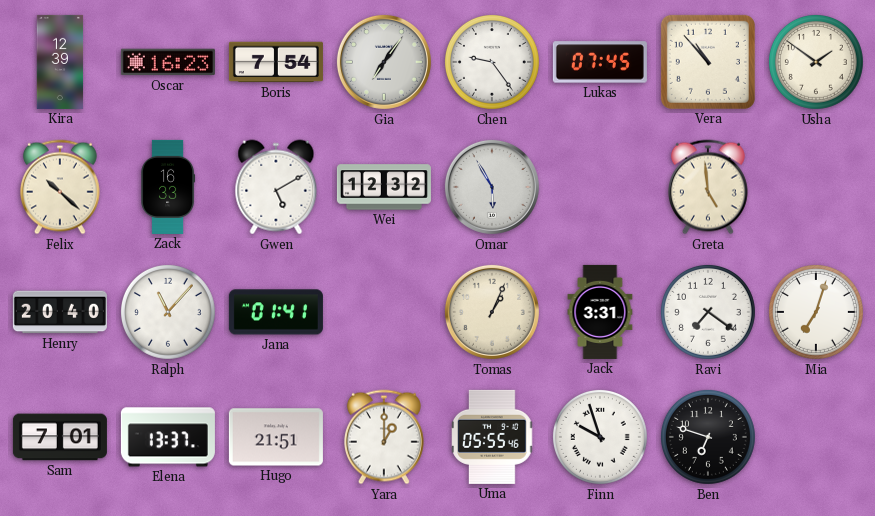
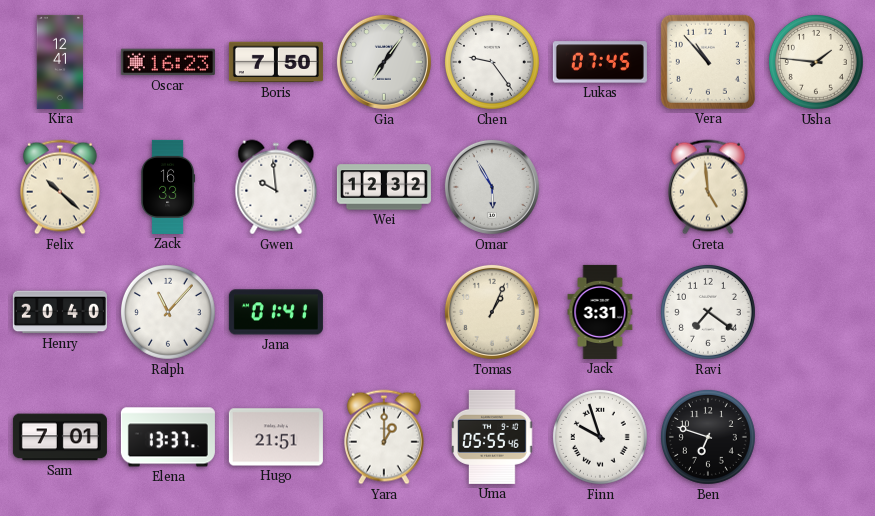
Kira: 12:39 -> 12:41
Boris: 7:54 -> 7:50
Usha: 1:51 -> 1:46
Gwen: 5:10 -> 9:59
Mia: 7:03 -> none
